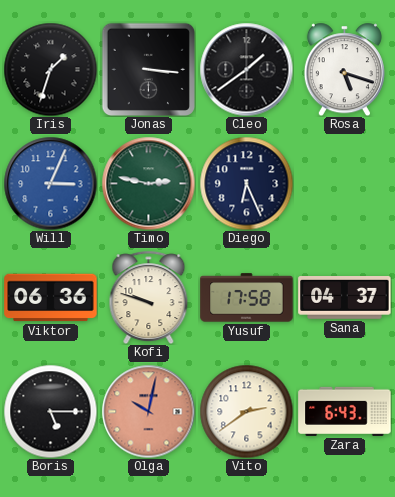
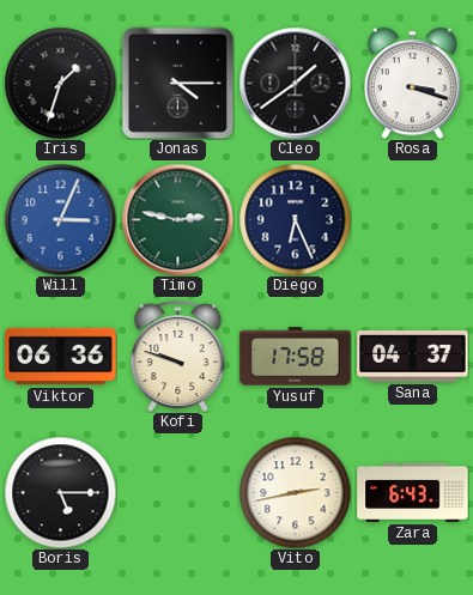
Jonas: 3:16 -> 4:15
Rosa: 5:18 -> 3:18
Olga: 10:02 -> none
Vito: 2:39 -> 2:43
